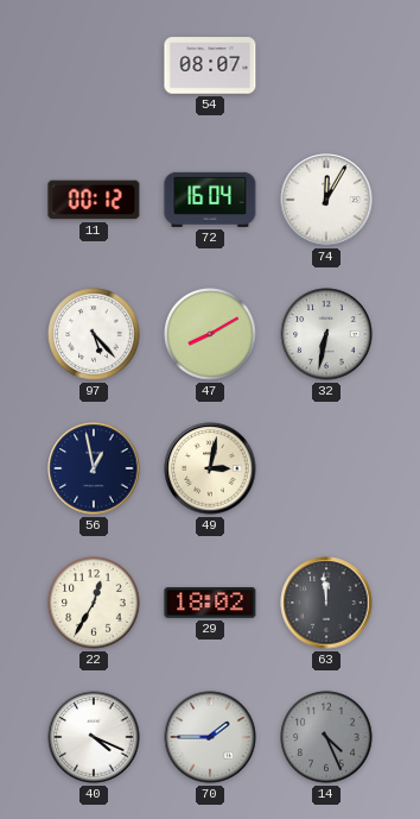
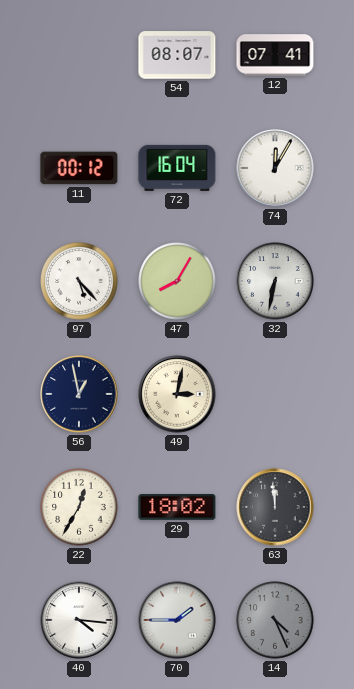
12: none -> 07:41
47: 8:10 -> 8:05
40: 4:19 -> 4:16
